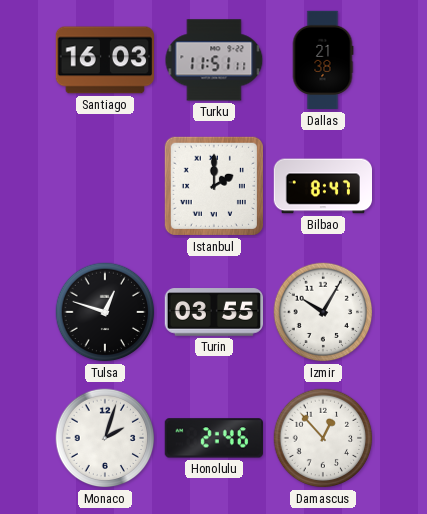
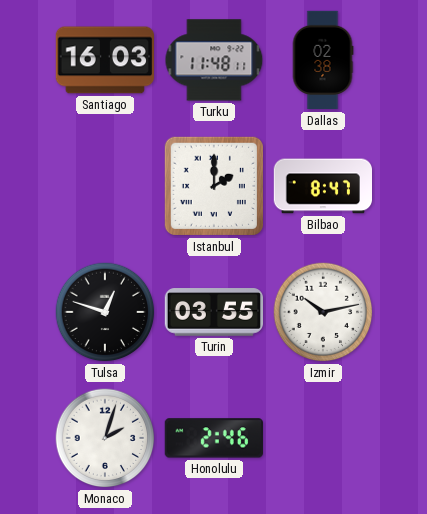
Turku: 11:51 -> 11:48
Dallas: 21:38 -> 02:38
Izmir: 10:05 -> 10:13
Damascus: 12:53 -> none
